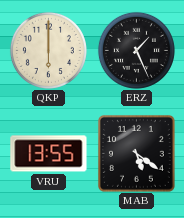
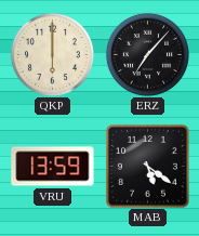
ERZ: 1:26 -> 7:07
VRU: 13:55 -> 13:59
